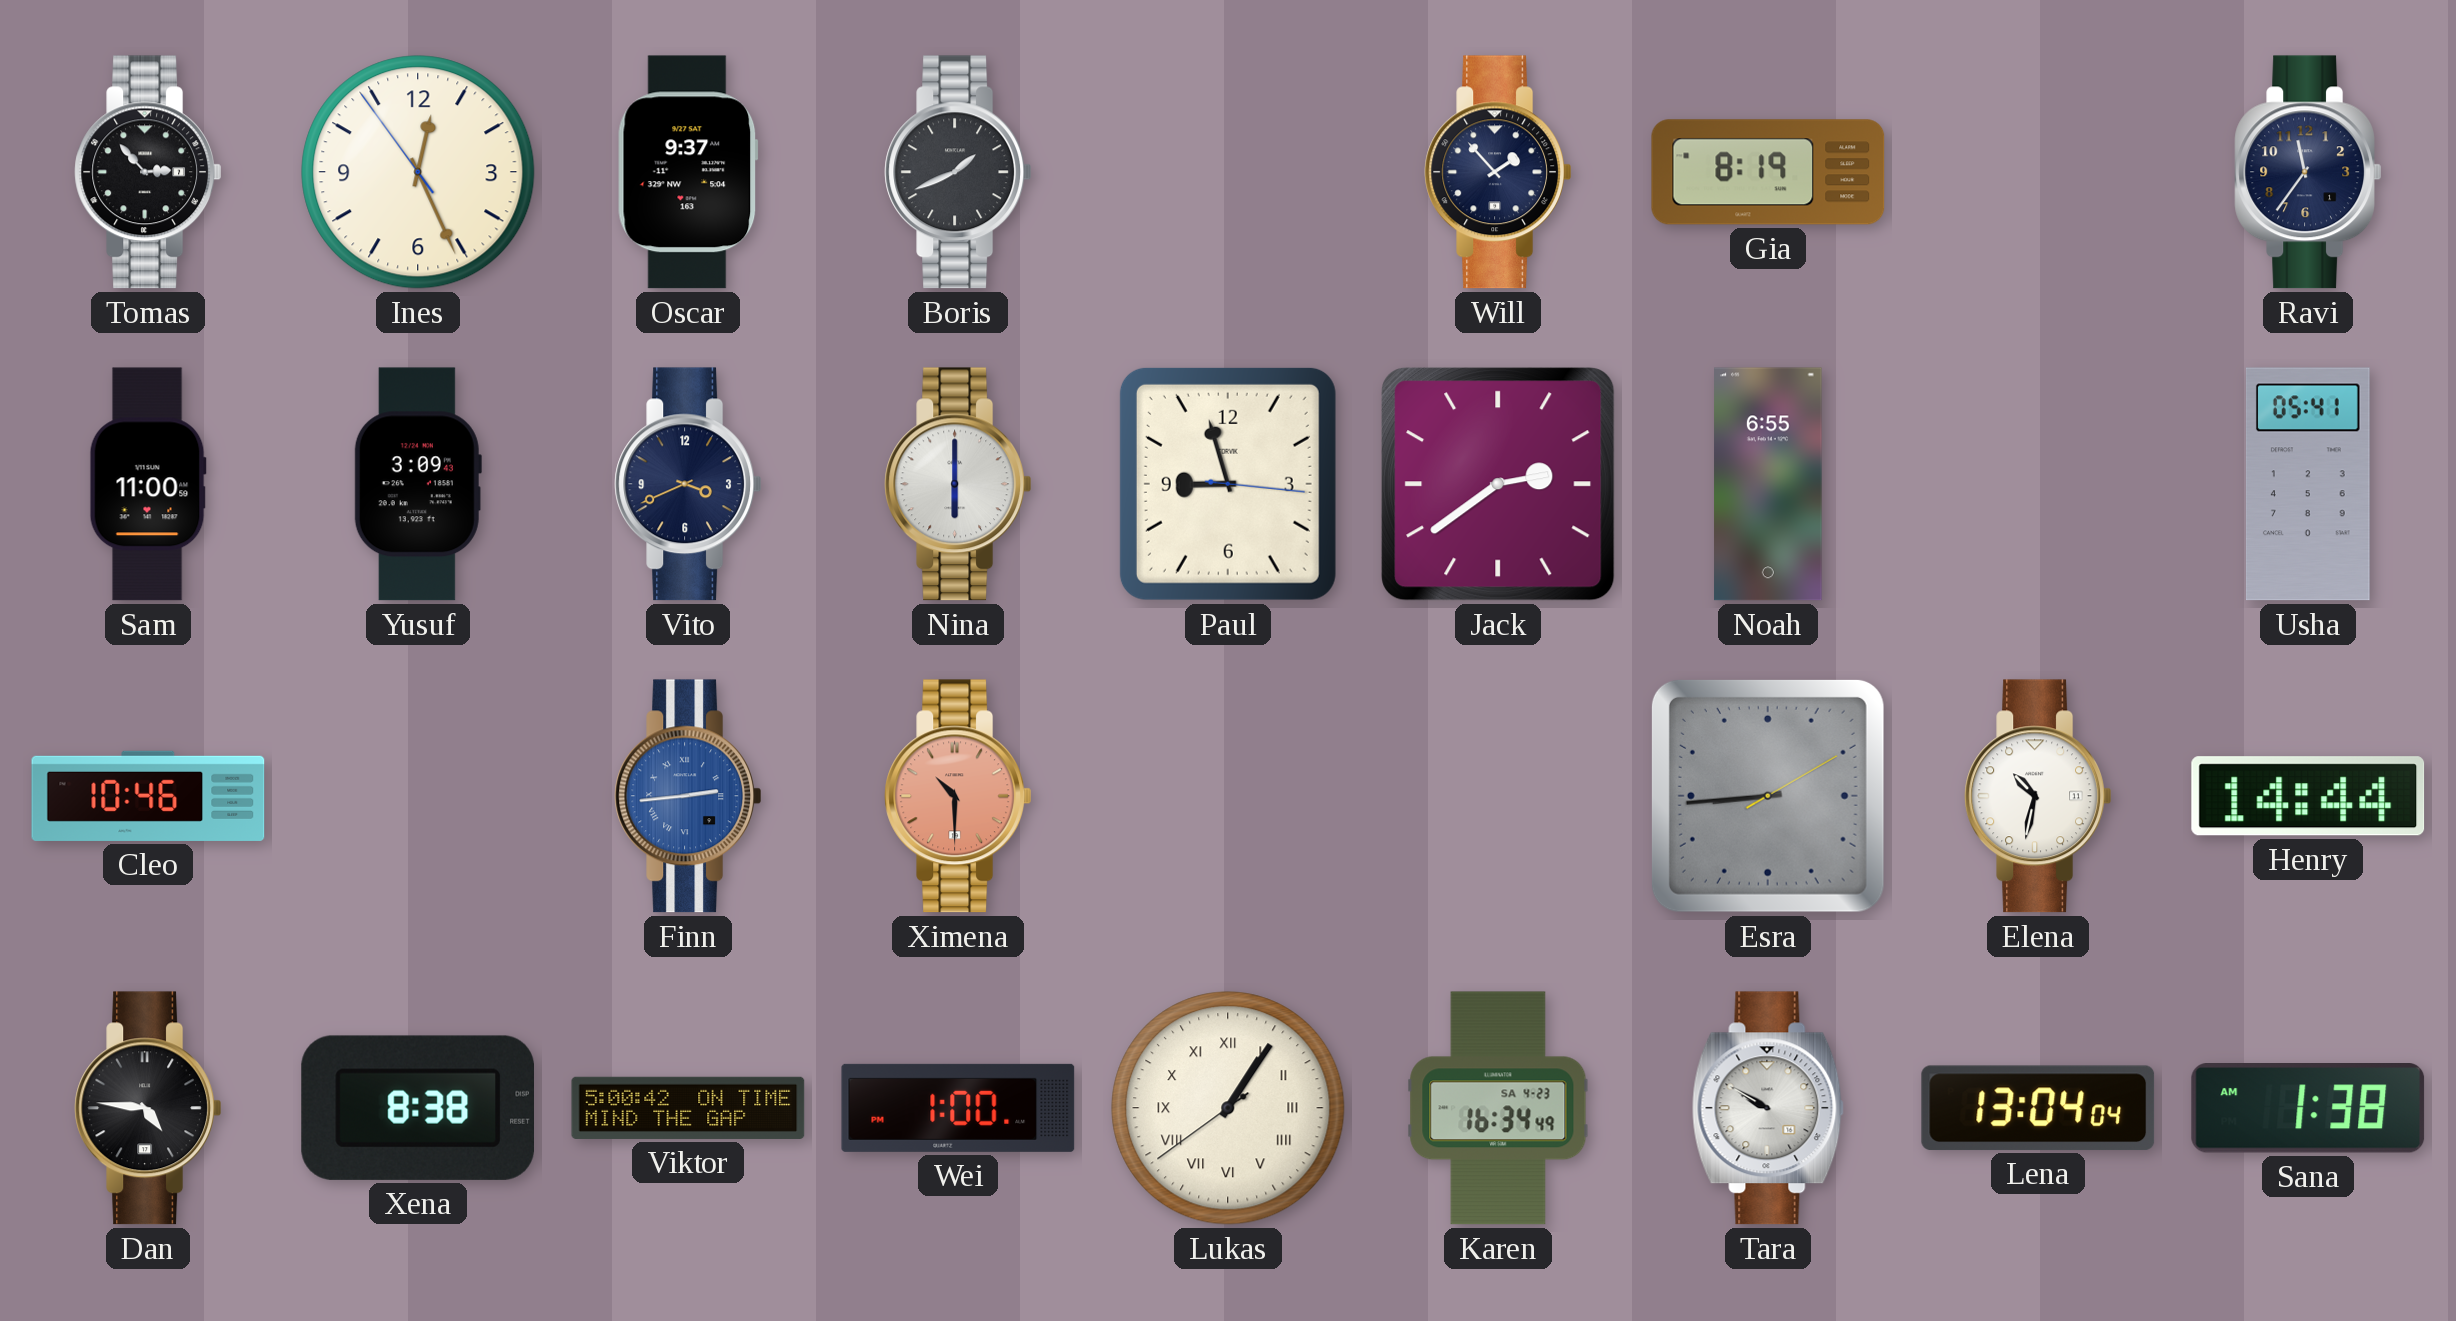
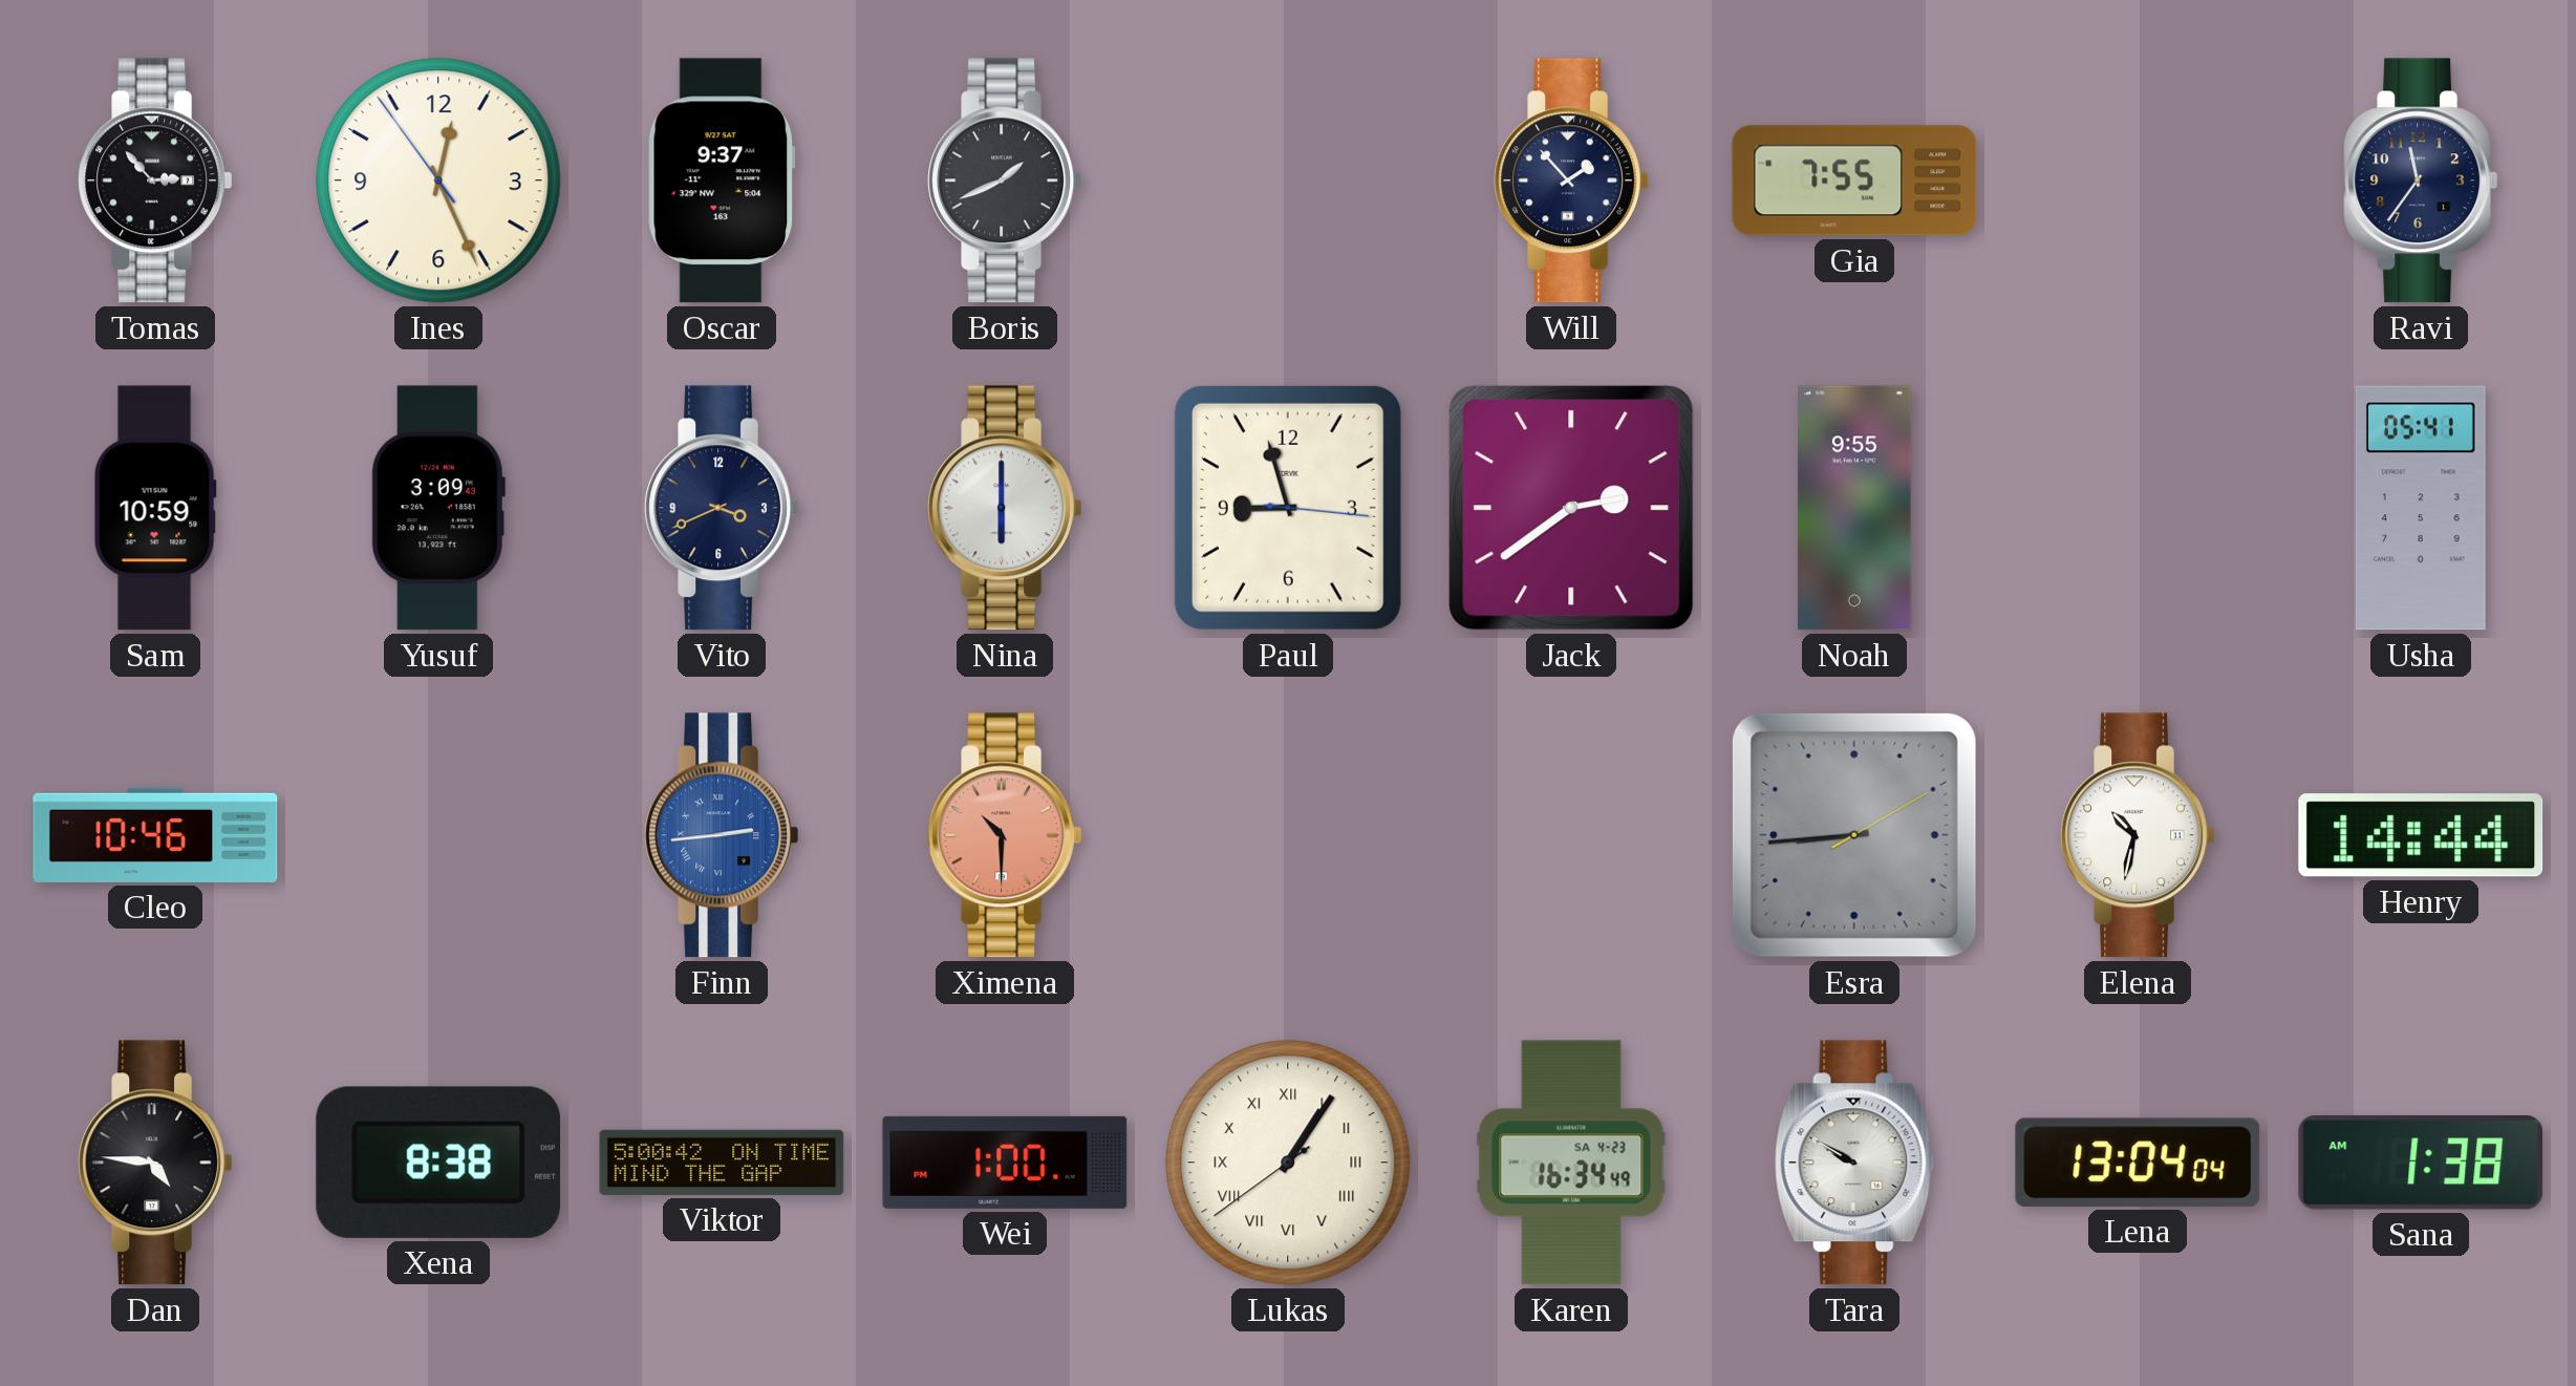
Gia: 8:19 -> 7:55
Sam: 11:00 -> 10:59
Noah: 6:55 -> 9:55
